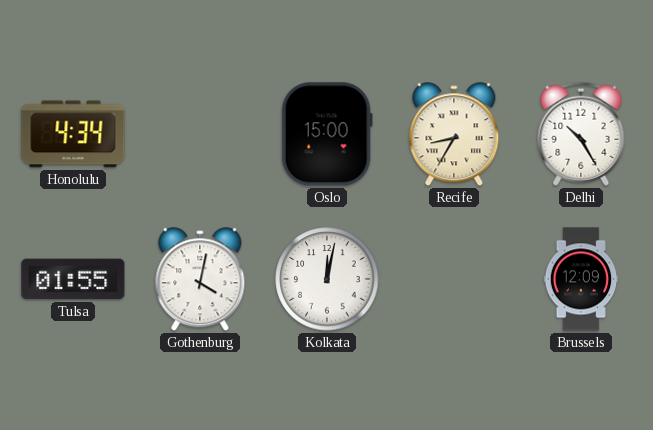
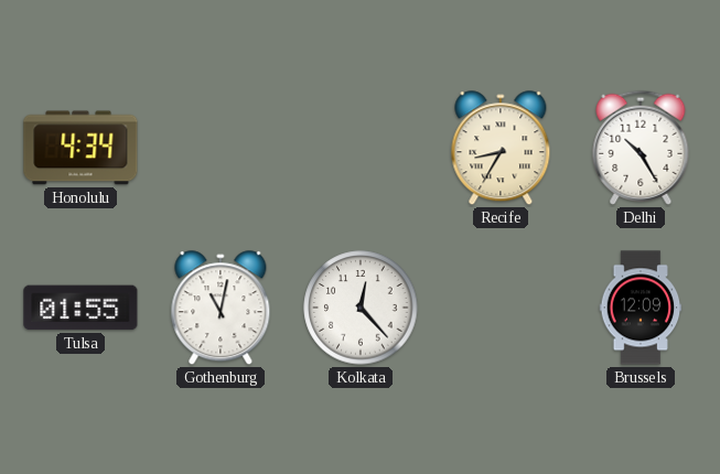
Oslo: 15:00 -> none
Gothenburg: 4:02 -> 11:02
Kolkata: 12:02 -> 12:23
